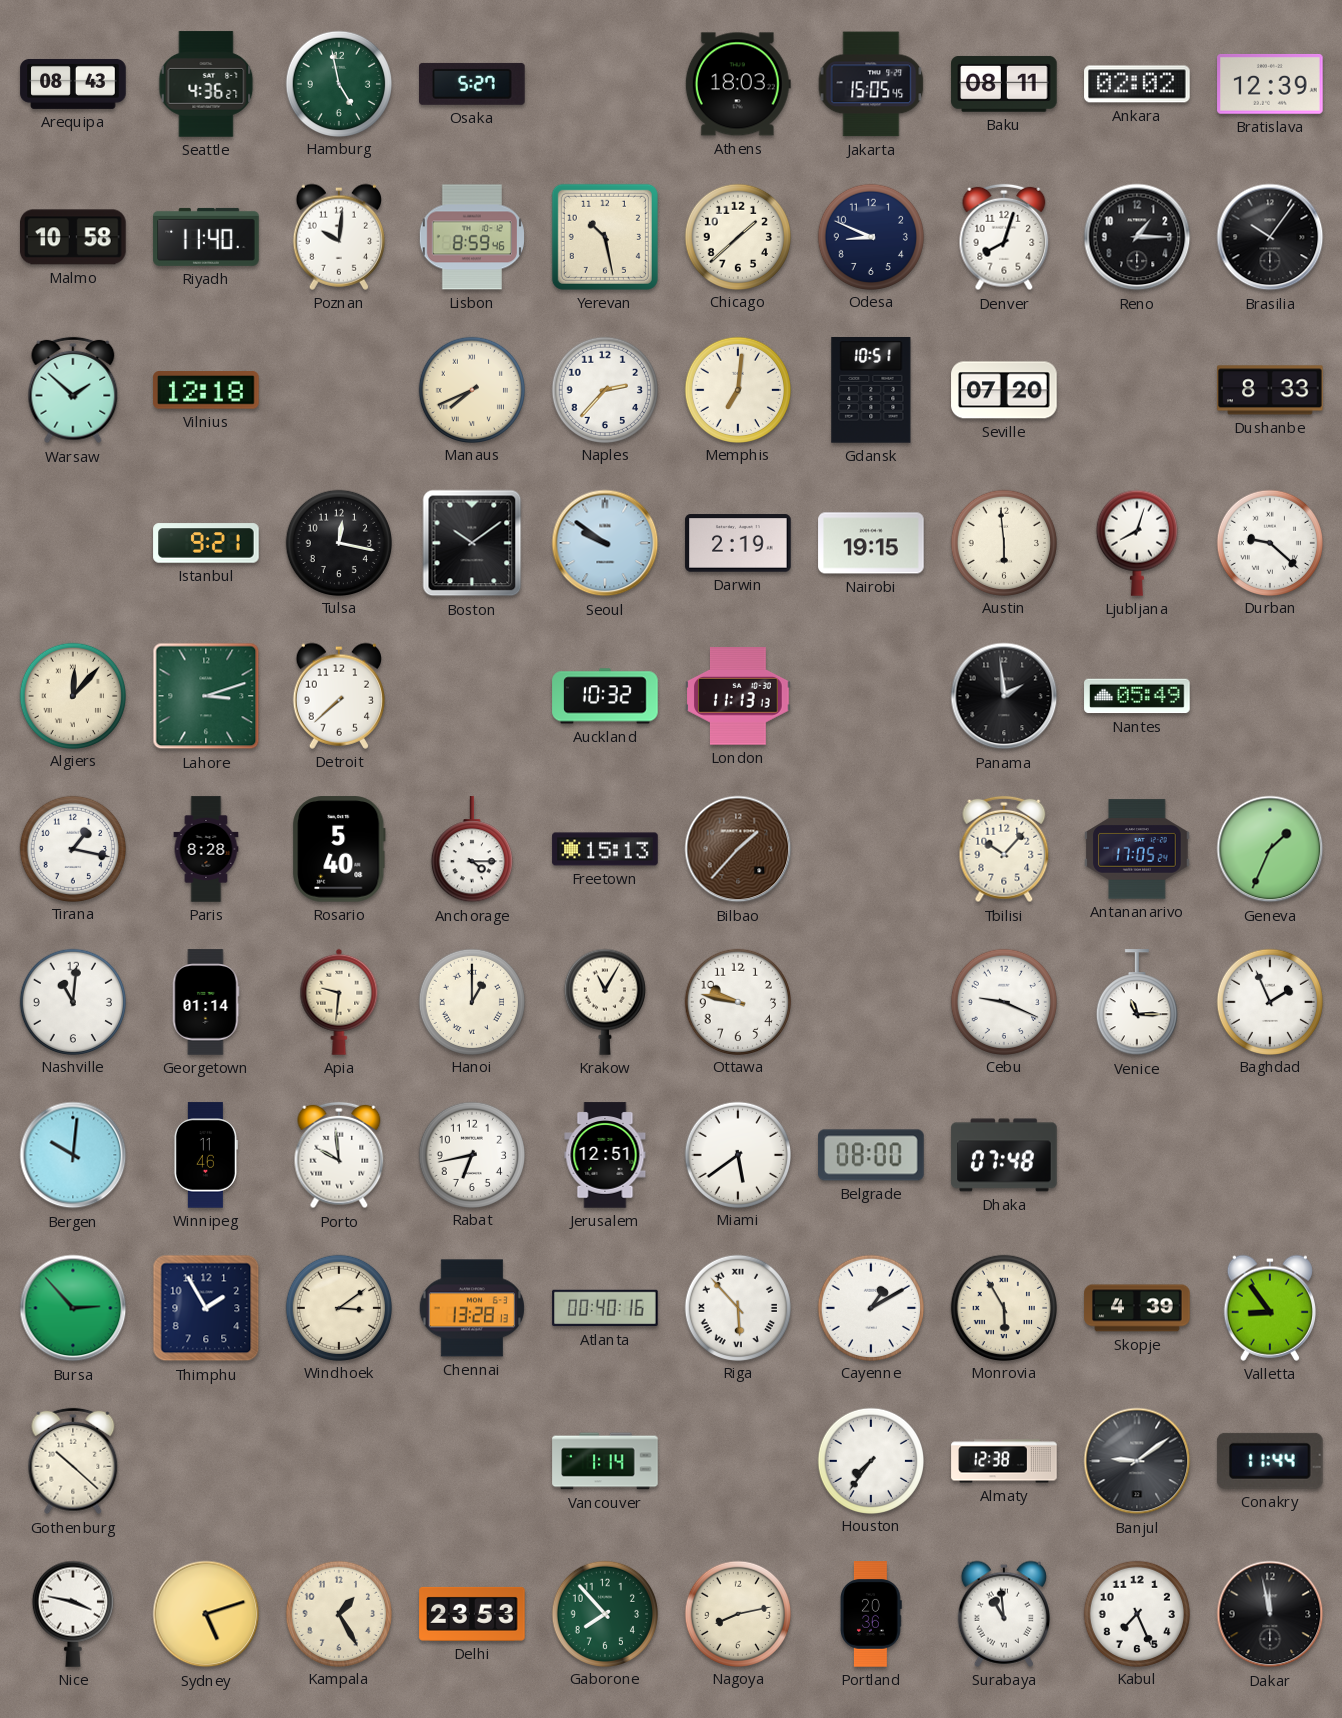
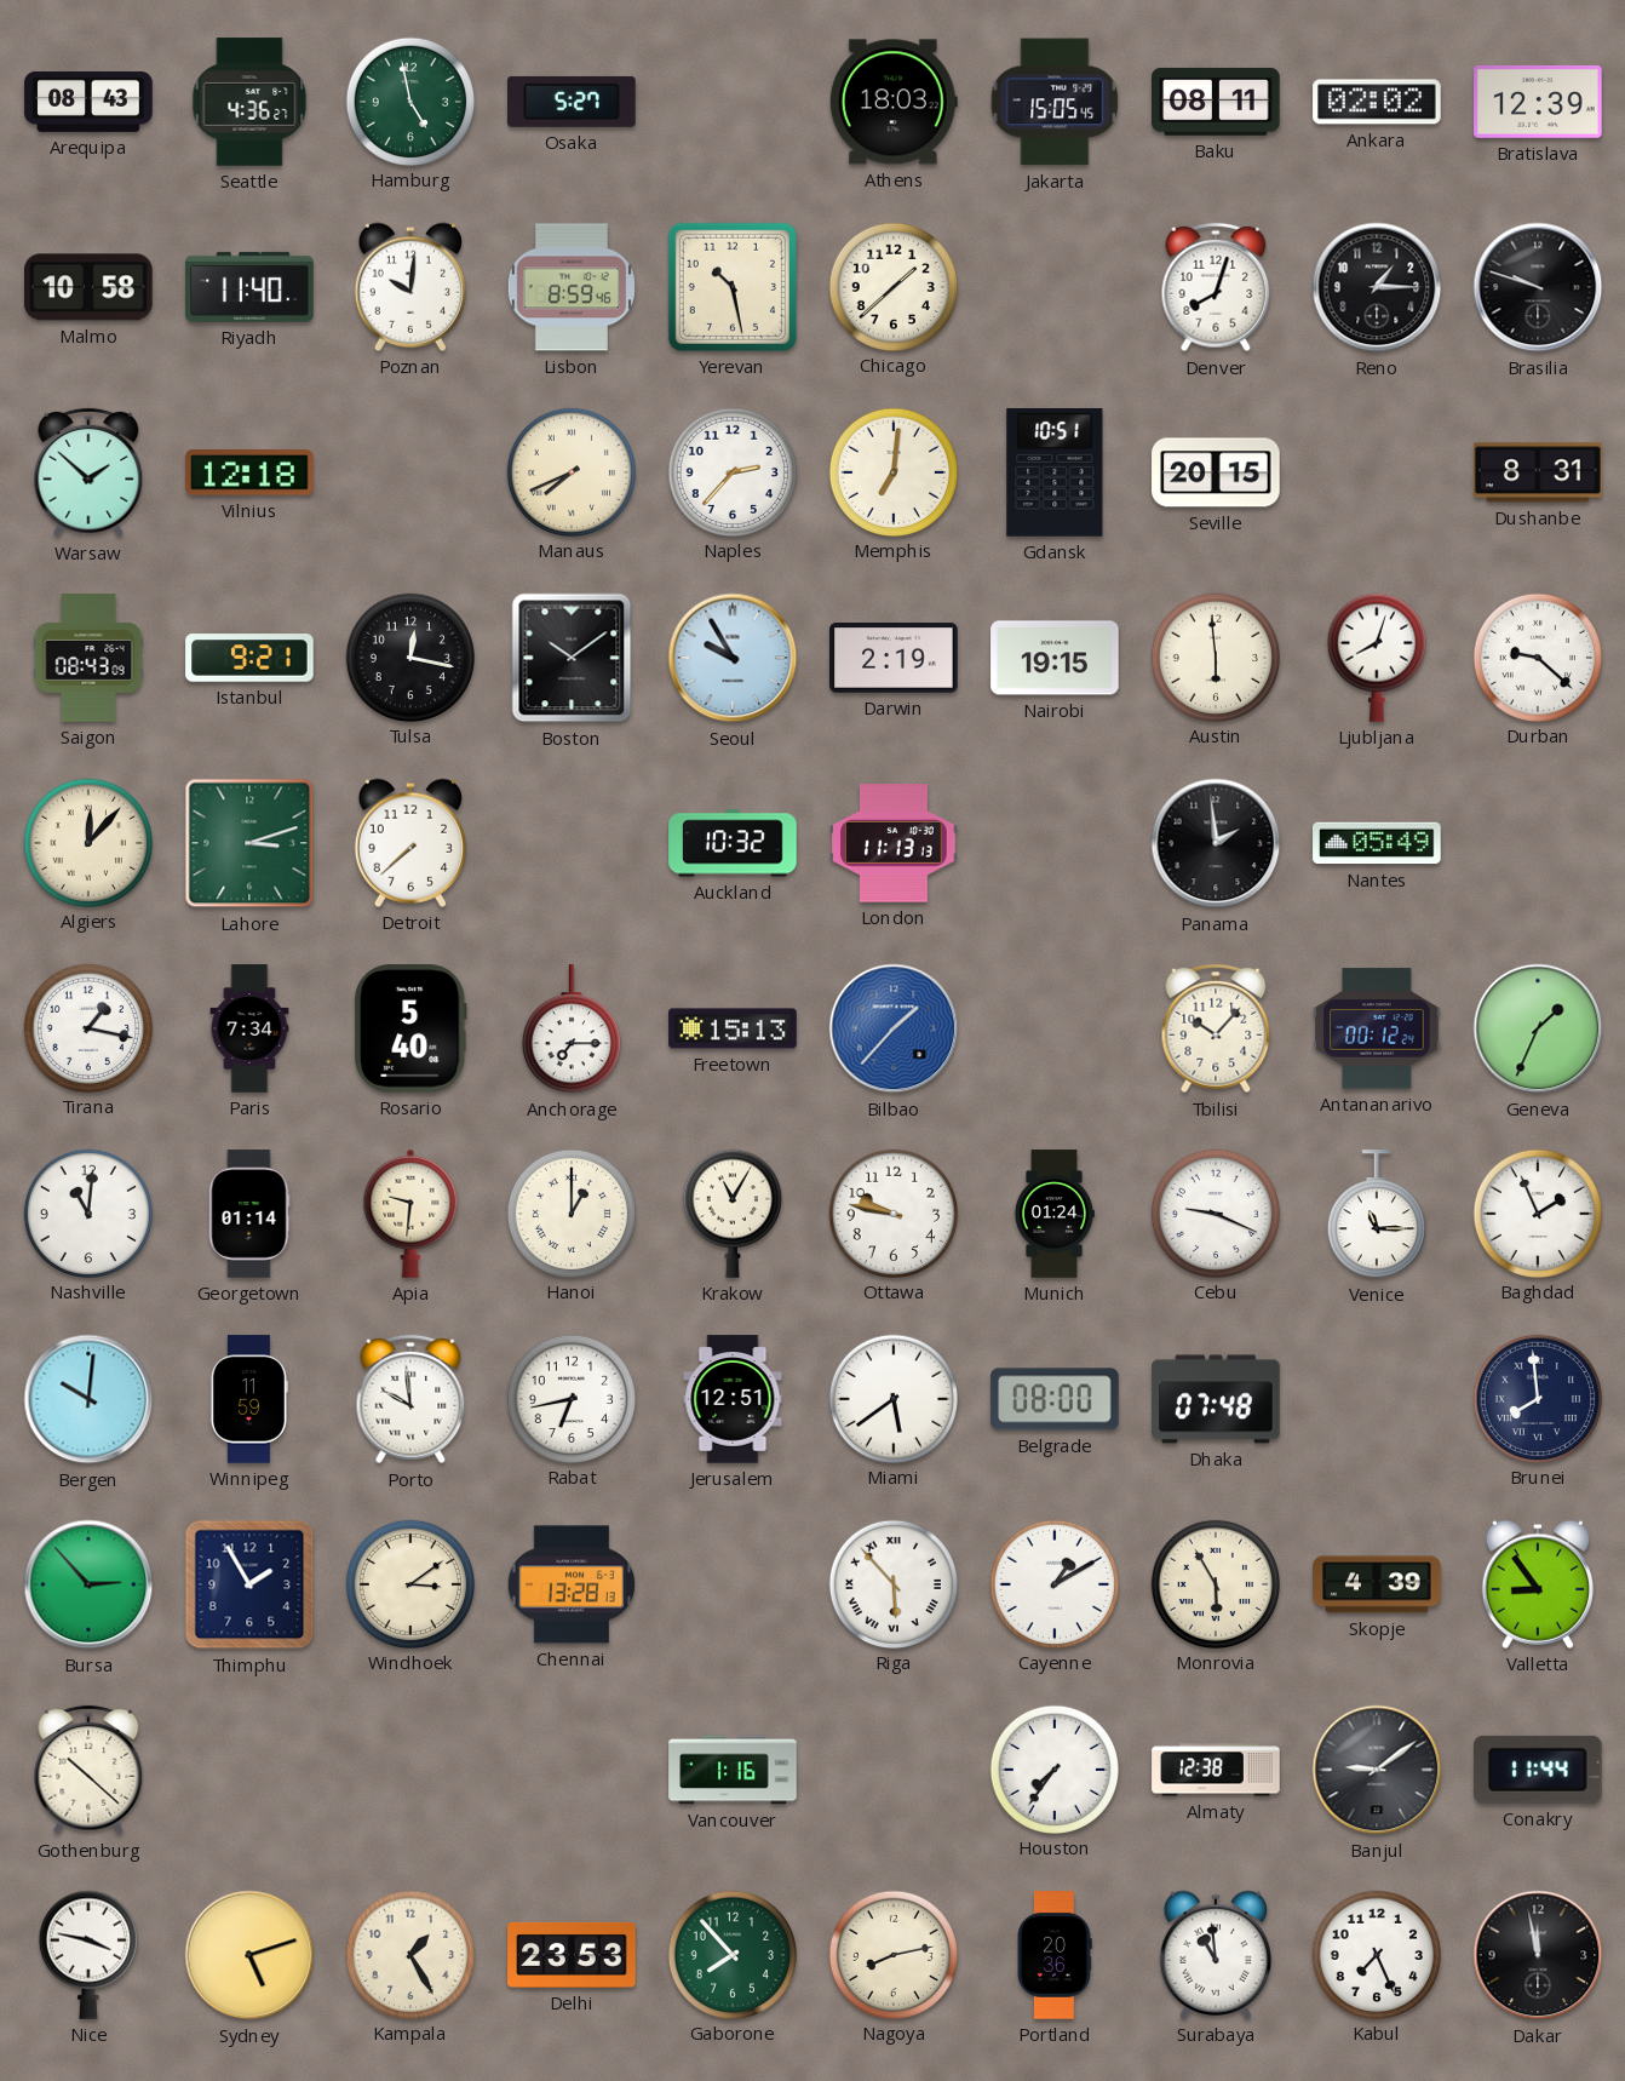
Odesa: 8:49 -> none
Brasilia: 10:06 -> 9:48
Seville: 07:20 -> 20:15
Dushanbe: 8:33 -> 8:31
Saigon: none -> 08:43
Seoul: 9:51 -> 9:55
Paris: 8:28 -> 7:34
Anchorage: 4:15 -> 7:15
Bilbao dial: brown -> blue
Antananarivo: 17:05 -> 00:12
Munich: none -> 01:24
Winnipeg: 11:46 -> 11:59
Brunei: none -> 7:59
Atlanta: 00:40 -> none
Vancouver: 1:14 -> 1:16
